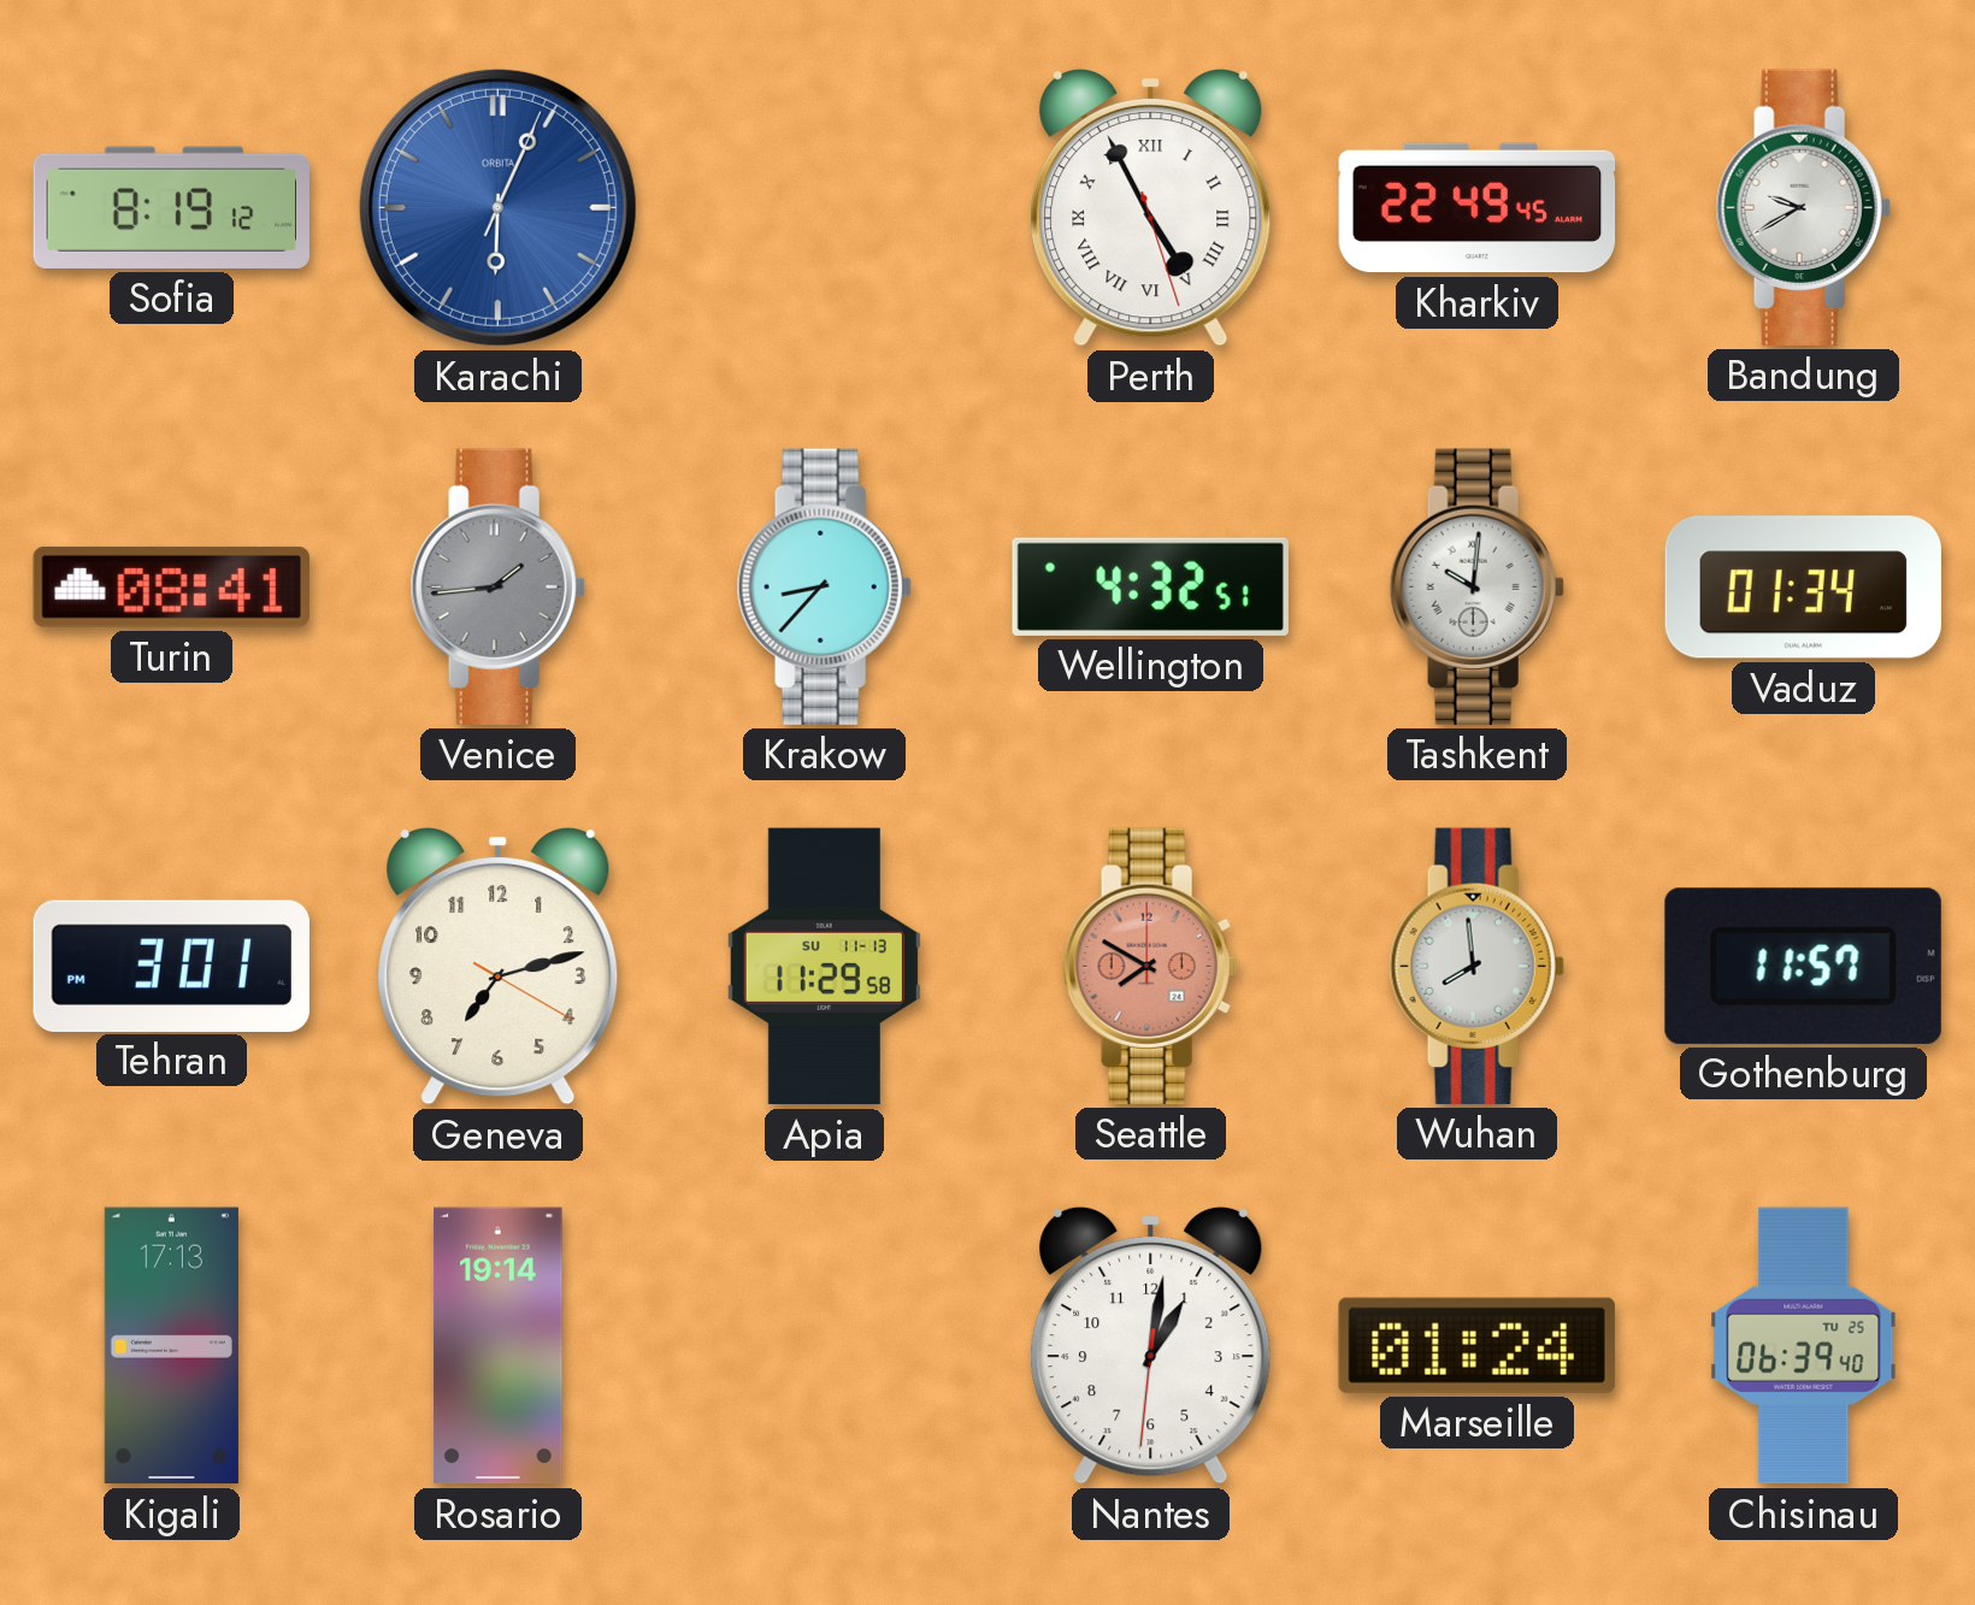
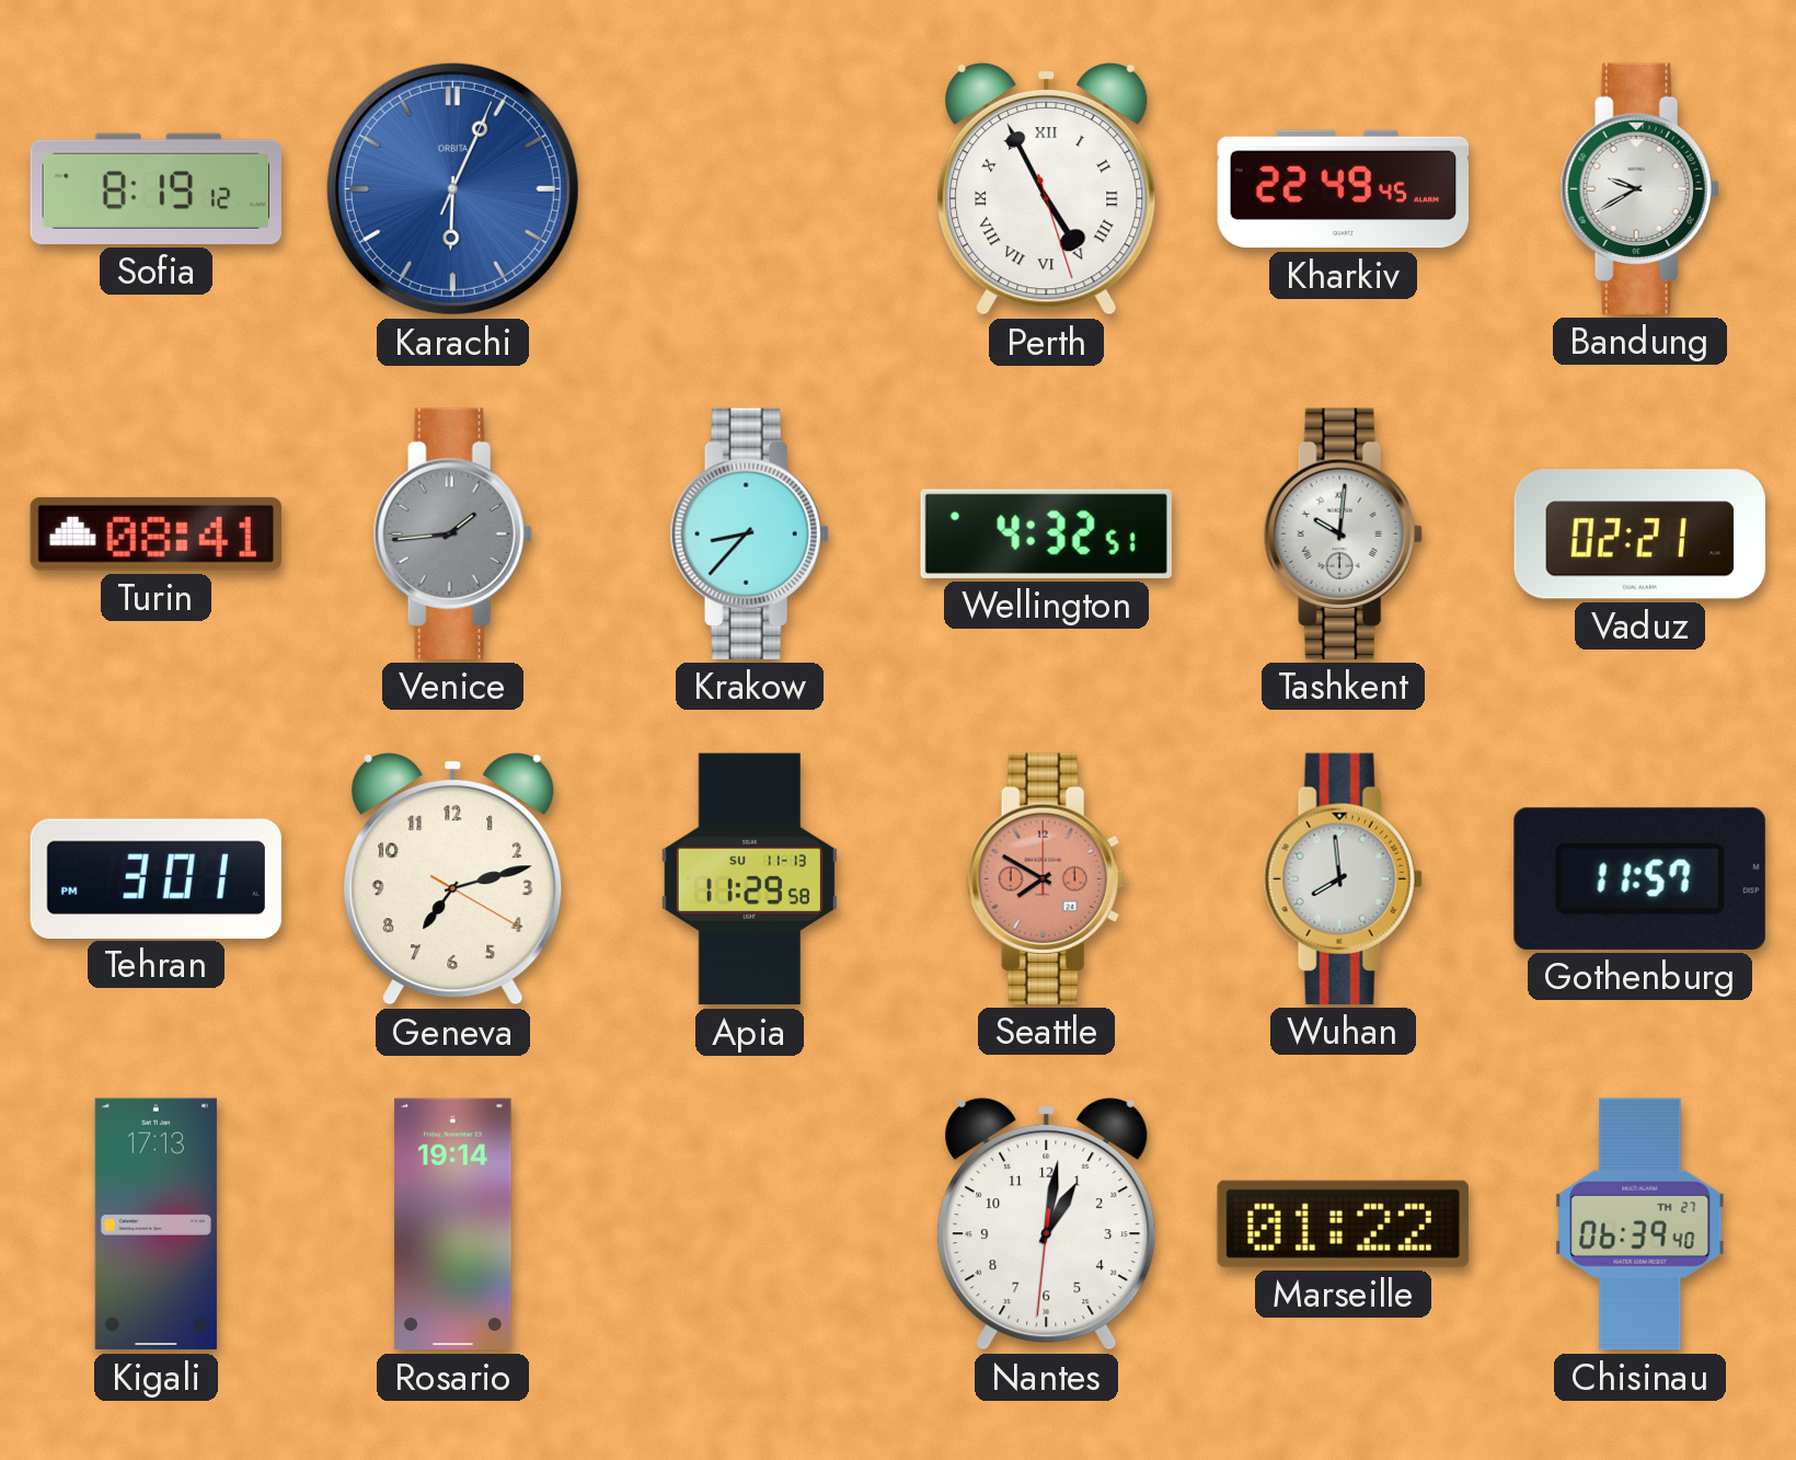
Vaduz: 01:34 -> 02:21
Marseille: 01:24 -> 01:22
Chisinau date: TU 25 -> TH 27
